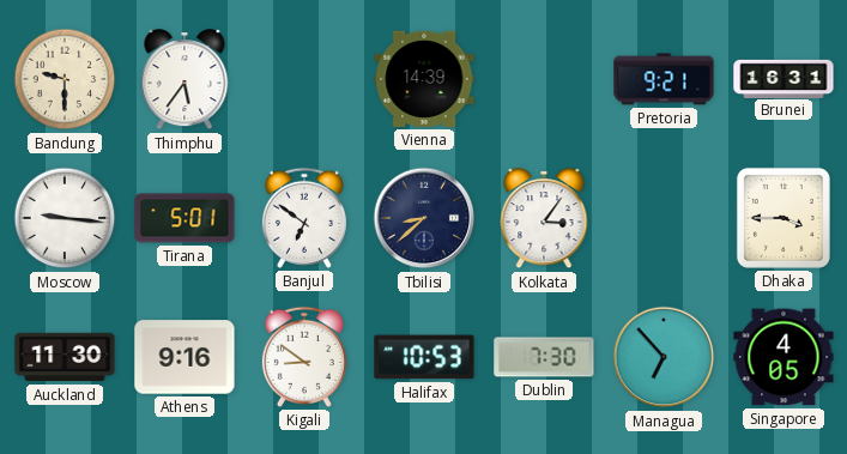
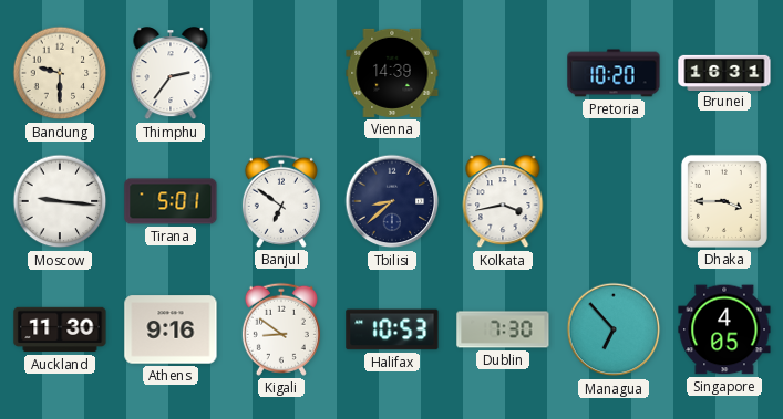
Thimphu: 5:36 -> 2:36
Pretoria: 9:21 -> 10:20
Kolkata: 3:06 -> 3:43
